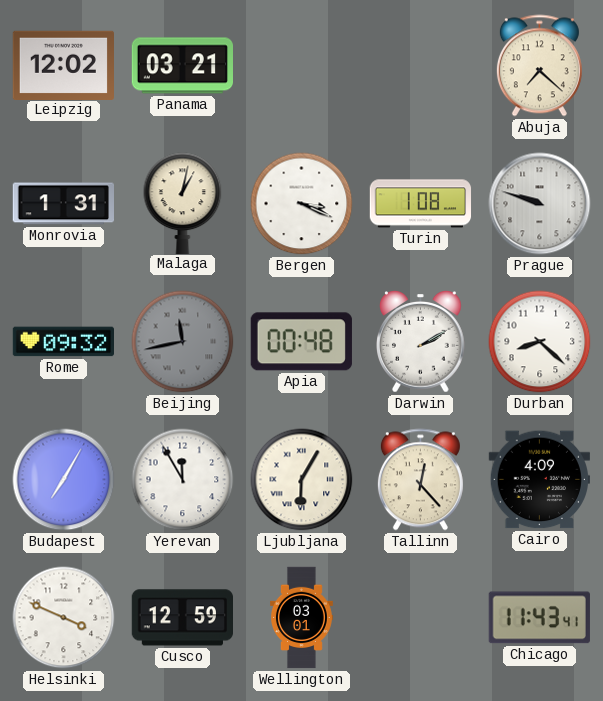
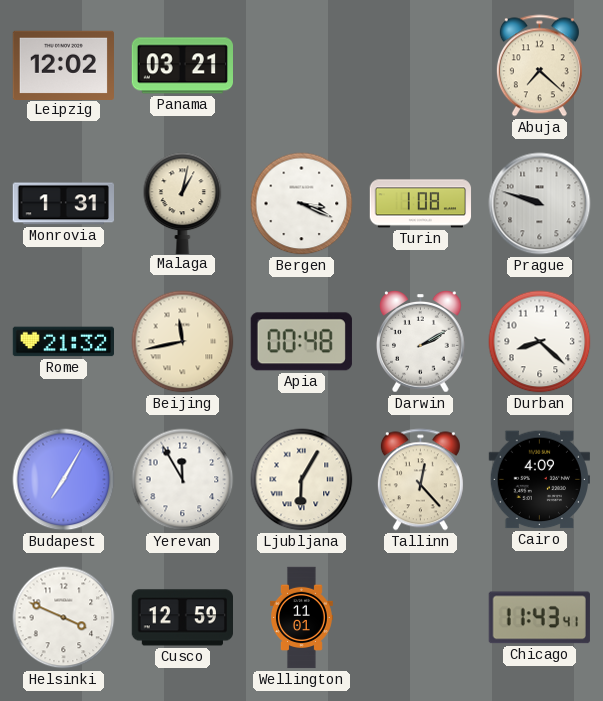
Rome: 09:32 -> 21:32
Beijing dial: grey -> cream
Wellington: 03:01 -> 11:01
